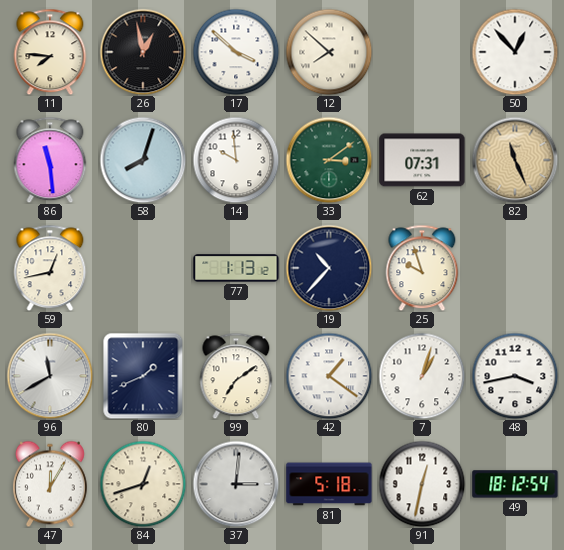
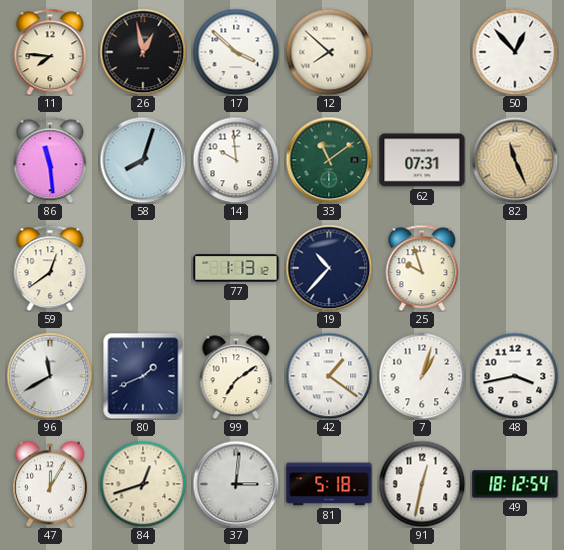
33: 3:09 -> 11:09
59: 12:43 -> 12:39
